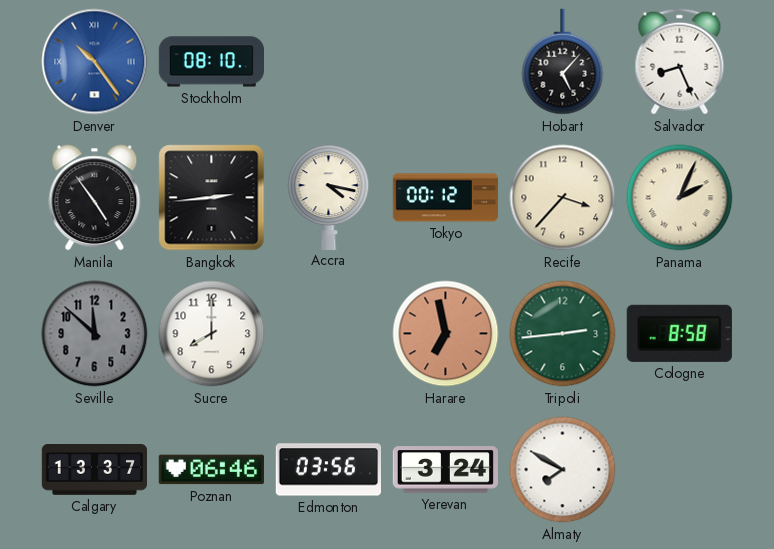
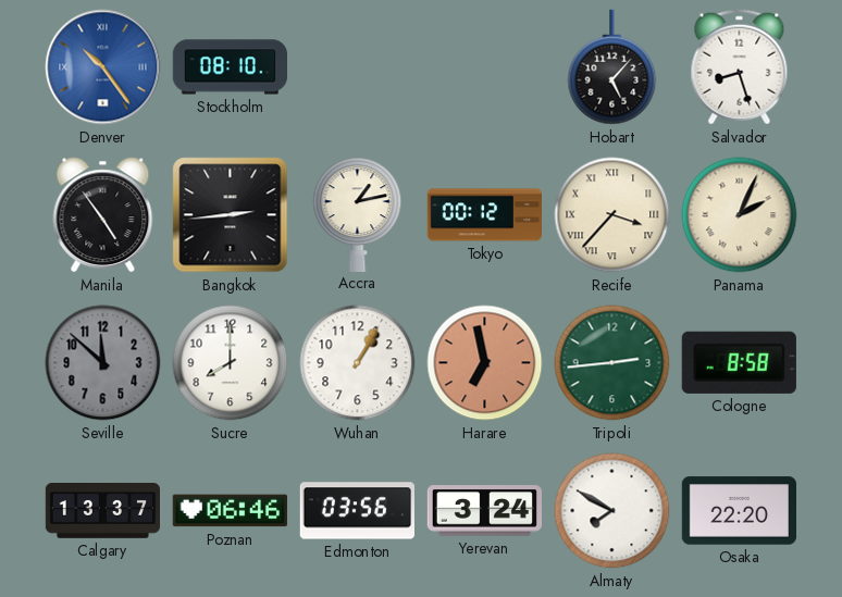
Salvador: 8:26 -> 8:27
Accra: 4:17 -> 1:13
Recife numerals: Arabic -> Roman
Wuhan: none -> 1:05
Osaka: none -> 22:20
